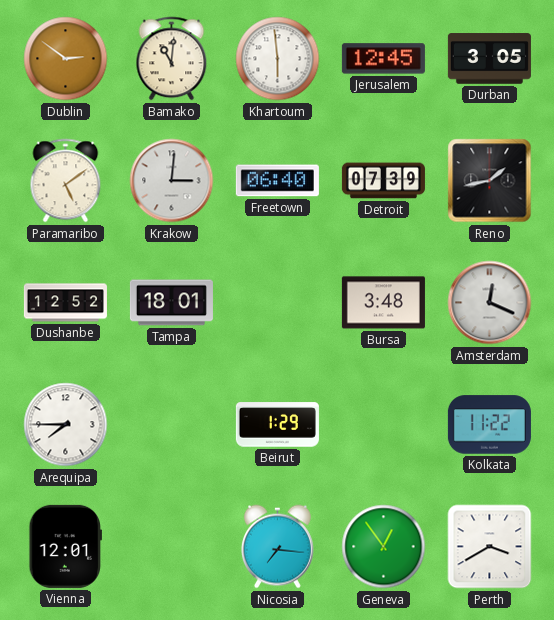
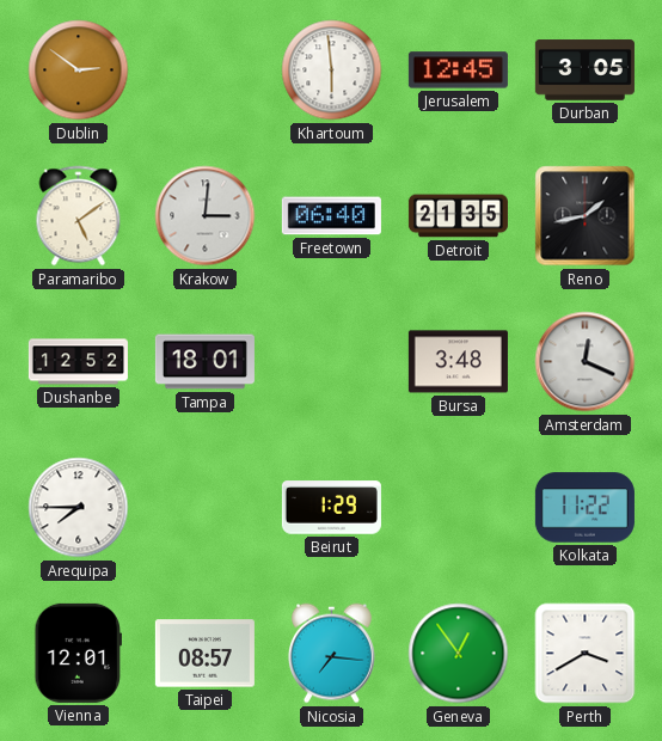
Bamako: 11:01 -> none
Detroit: 07:39 -> 21:35
Taipei: none -> 08:57
